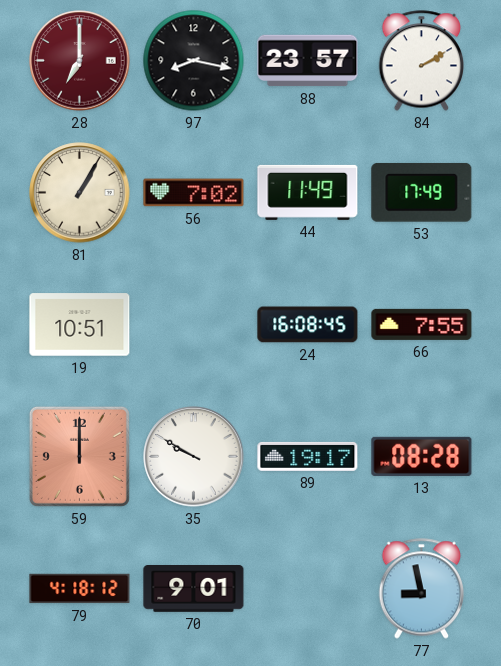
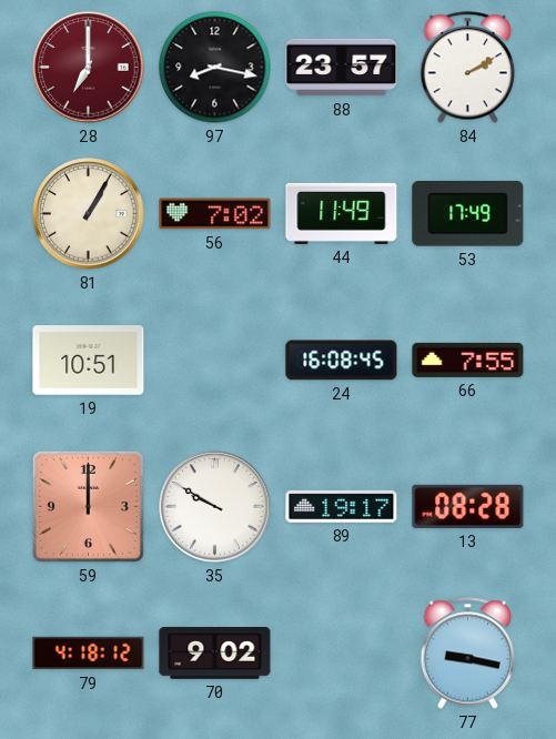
70: 9:01 -> 9:02
77: 8:58 -> 9:17
